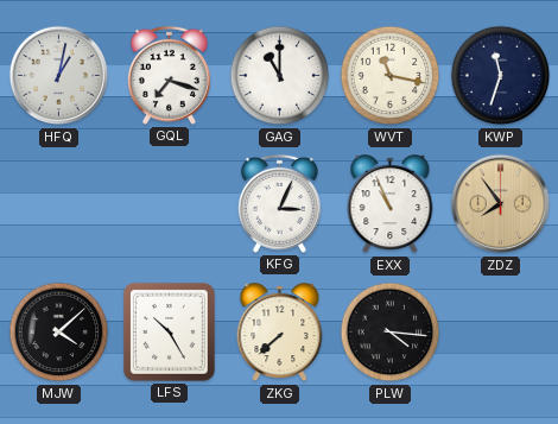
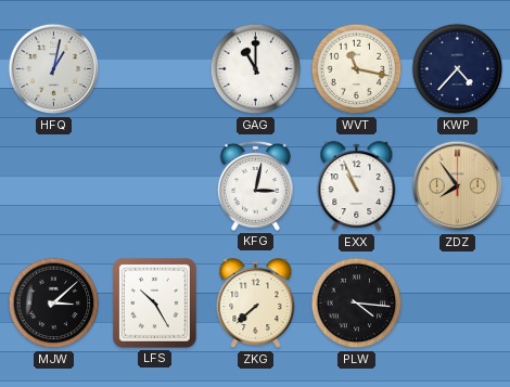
GQL: 7:18 -> none
KWP: 11:33 -> 4:37
KFG: 3:04 -> 3:02
MJW: 4:08 -> 3:08
